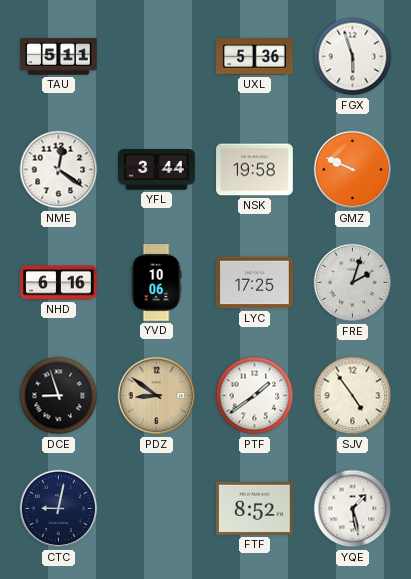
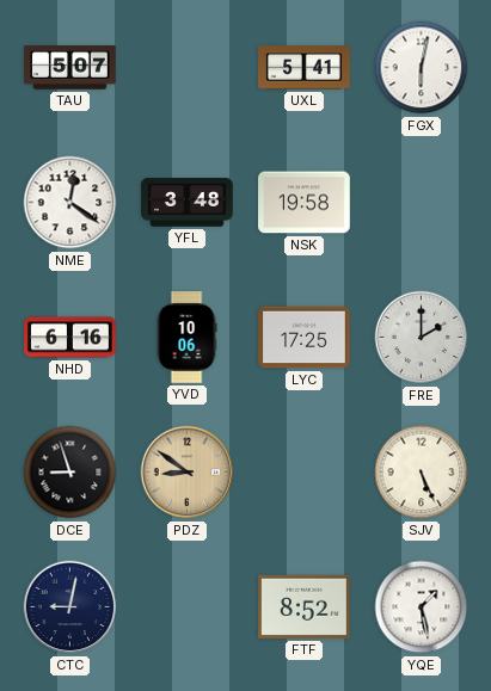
TAU: 5:11 -> 5:07
UXL: 5:36 -> 5:41
FGX: 5:57 -> 6:02
YFL: 3:44 -> 3:48
GMZ: 9:49 -> none
FRE: 2:03 -> 2:00
PTF: 1:39 -> none
SJV: 4:54 -> 5:26
